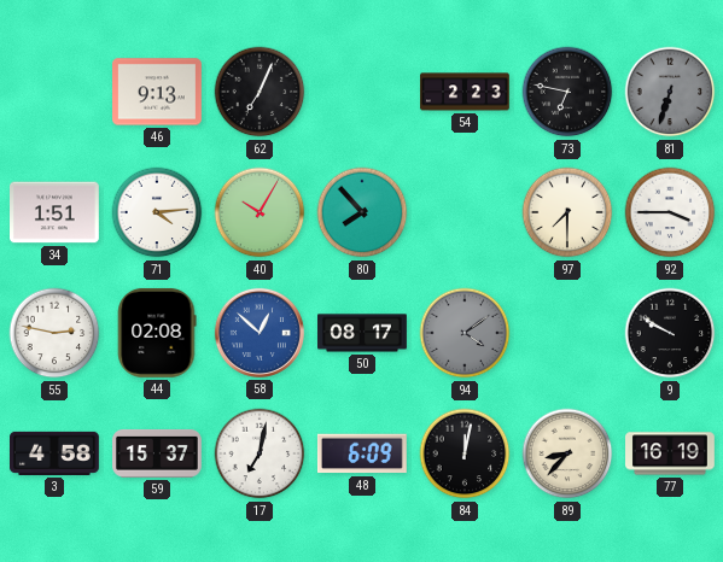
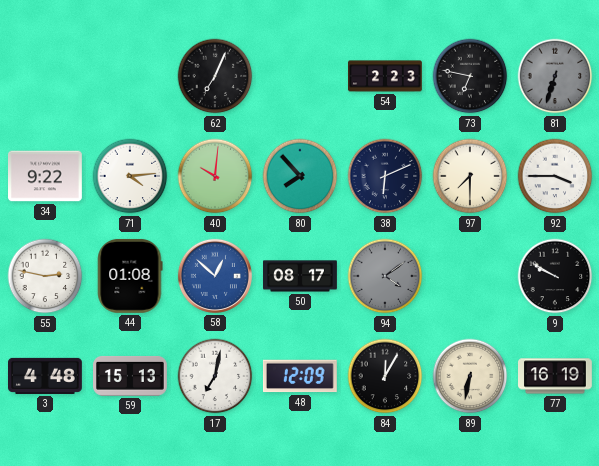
46: 9:13 -> none
34: 1:51 -> 9:22
40: 10:05 -> 10:01
38: none -> 6:11
44: 02:08 -> 01:08
3: 4:58 -> 4:48
59: 15:37 -> 15:13
48: 6:09 -> 12:09
84: 12:02 -> 12:05
89: 8:37 -> 6:32
